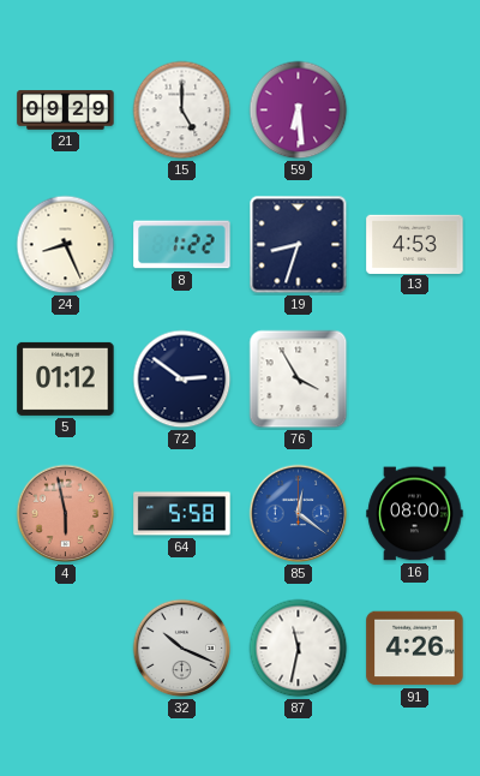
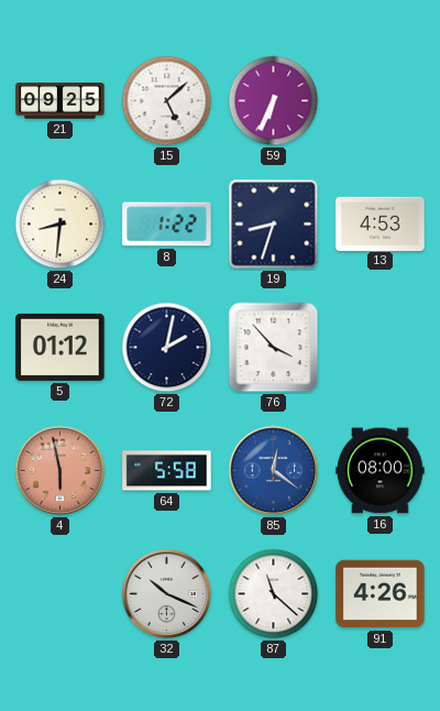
21: 09:29 -> 09:25
15: 5:00 -> 5:08
59: 6:29 -> 6:34
24: 8:26 -> 8:31
72: 2:51 -> 2:02
76: 3:55 -> 3:53
87: 11:32 -> 11:22
